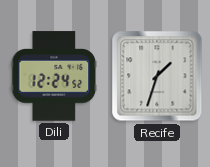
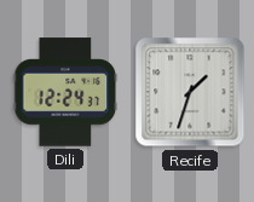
Dili: 12:24:52 -> 12:24:37
